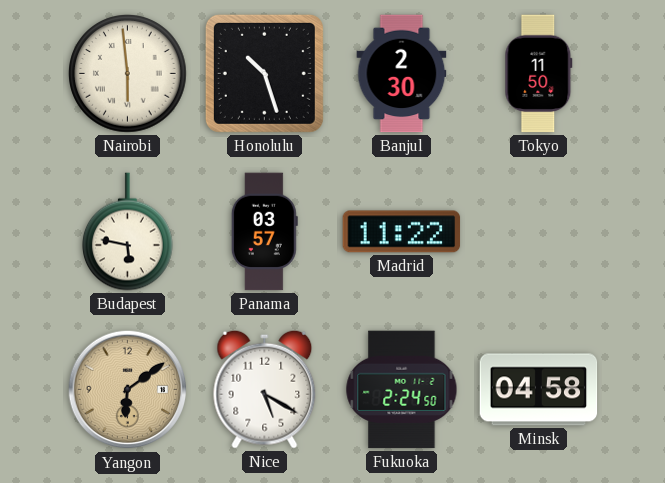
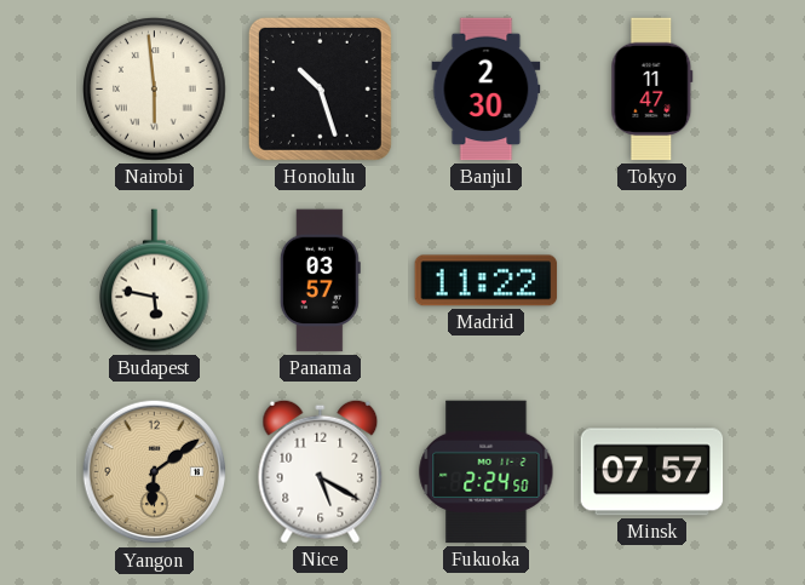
Tokyo: 11:50 -> 11:47
Minsk: 04:58 -> 07:57
